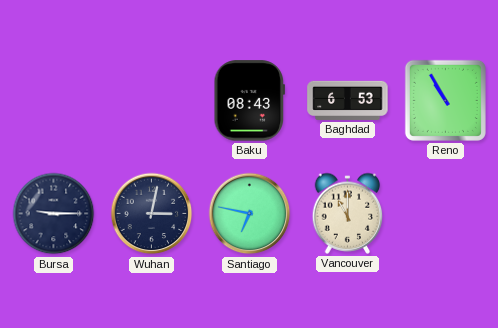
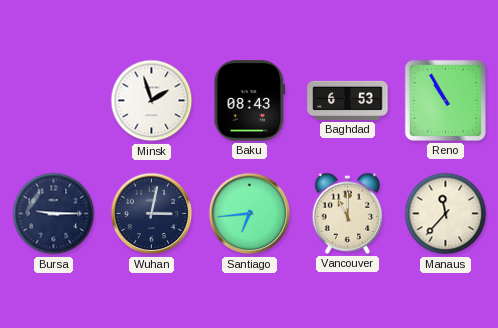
Minsk: none -> 1:57
Santiago: 6:47 -> 6:44
Manaus: none -> 11:37
